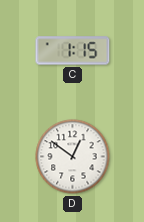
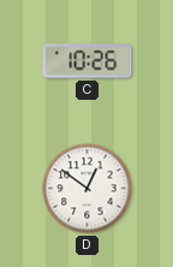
C: 1:15 -> 10:26
